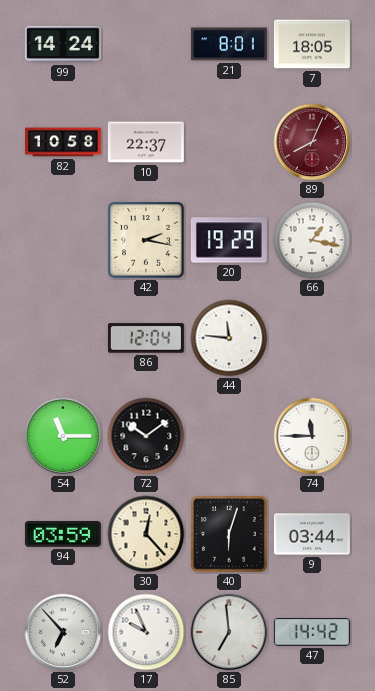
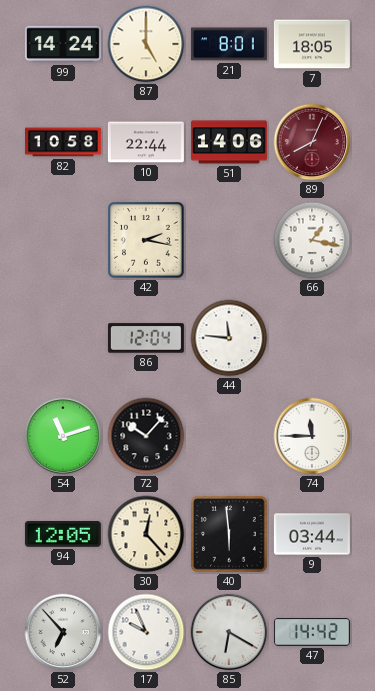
87: none -> 5:00
10: 22:37 -> 22:44
51: none -> 14:06
20: 19:29 -> none
54: 11:15 -> 11:12
72: 10:09 -> 10:07
94: 03:59 -> 12:05
40: 6:03 -> 5:59
85: 6:59 -> 6:20
